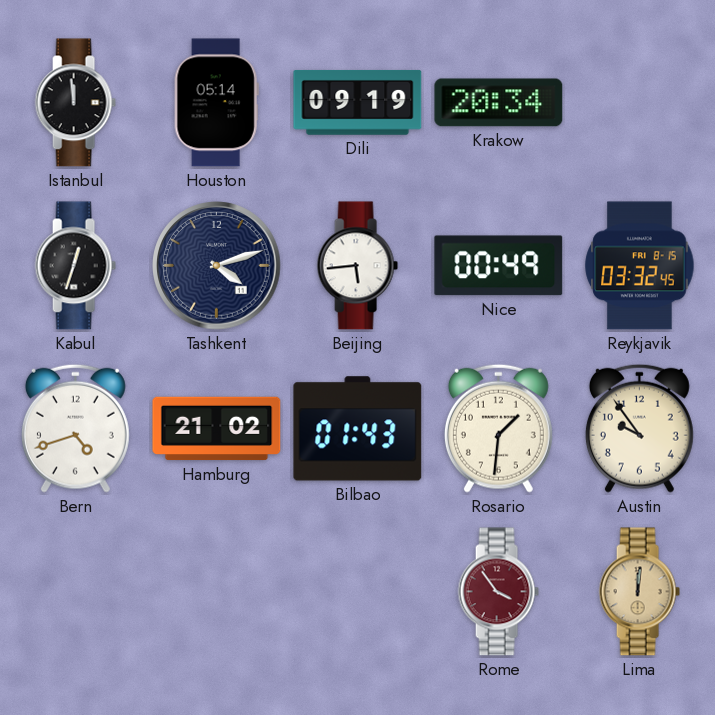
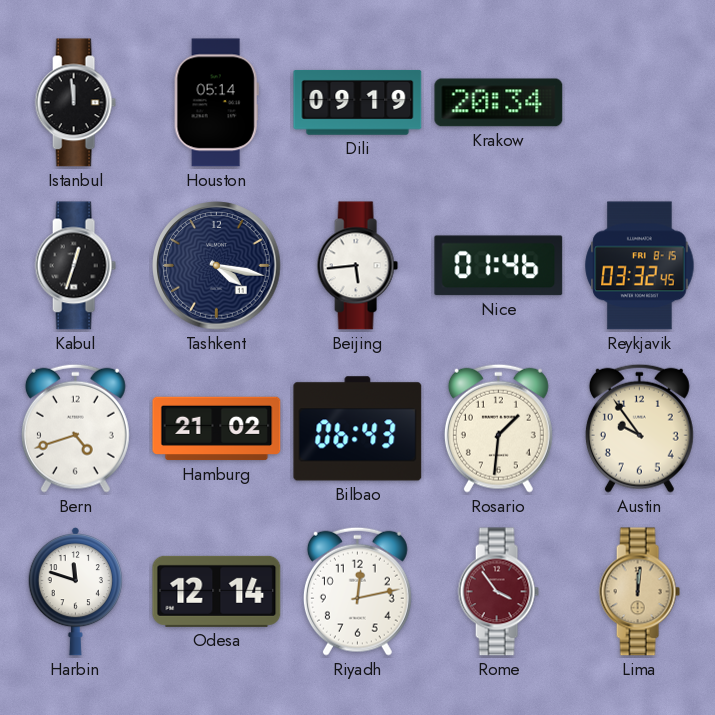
Tashkent: 4:12 -> 4:17
Nice: 00:49 -> 01:46
Bilbao: 01:43 -> 06:43
Harbin: none -> 11:48
Odesa: none -> 12:14
Riyadh: none -> 12:13
